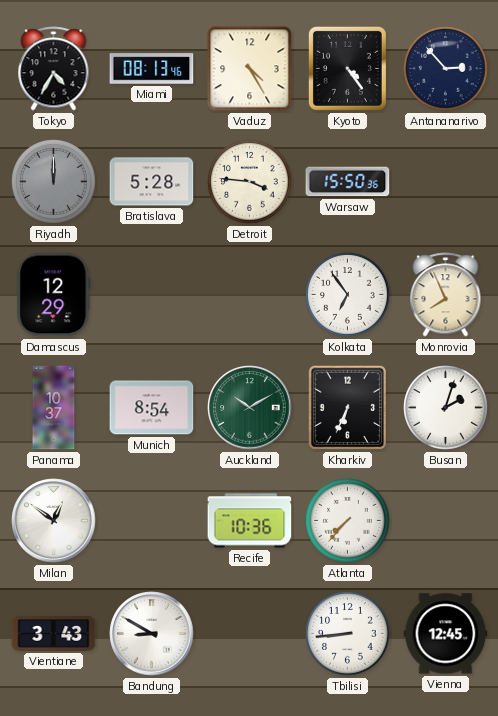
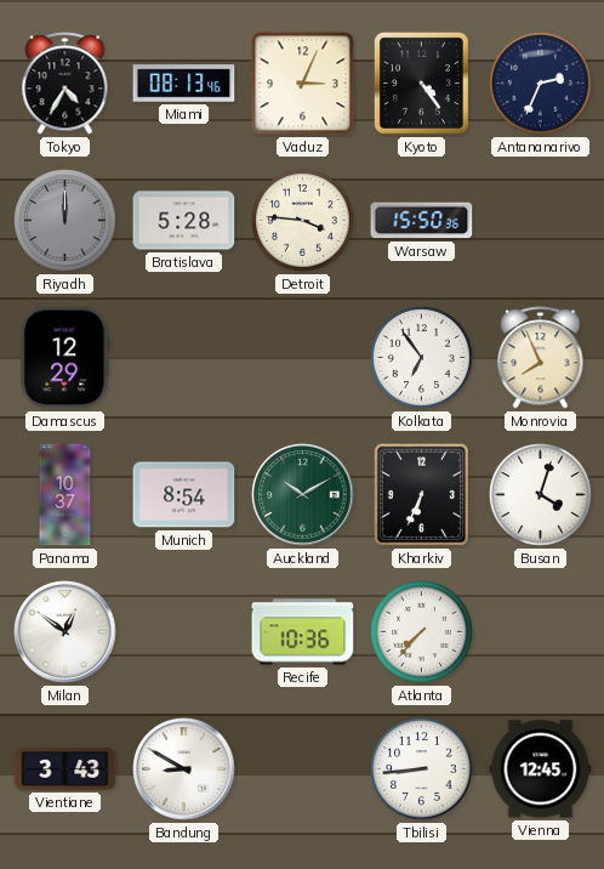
Vaduz: 4:25 -> 3:04
Antananarivo: 2:53 -> 2:34
Busan: 2:03 -> 4:03
